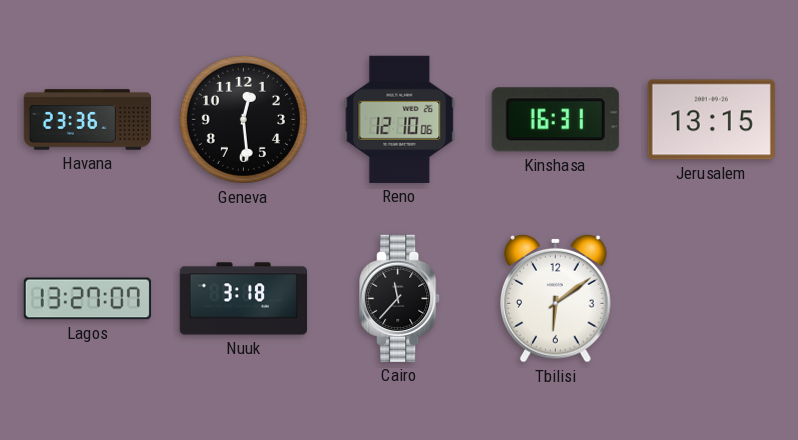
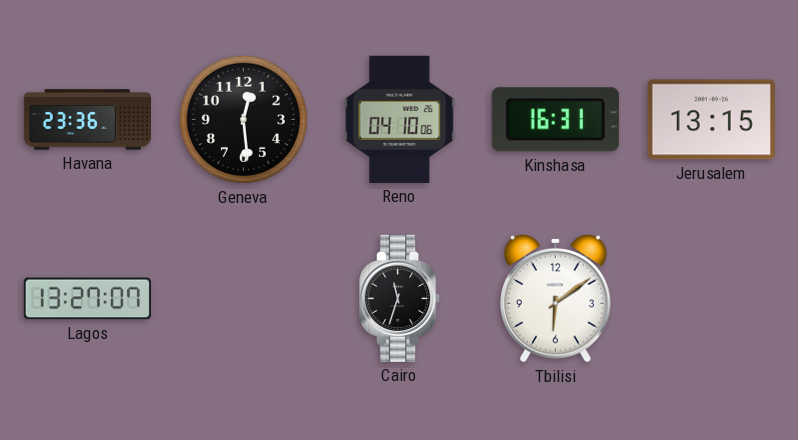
Reno: 12:10 -> 04:10
Nuuk: 3:18 -> none
Cairo: 11:37 -> 11:33
